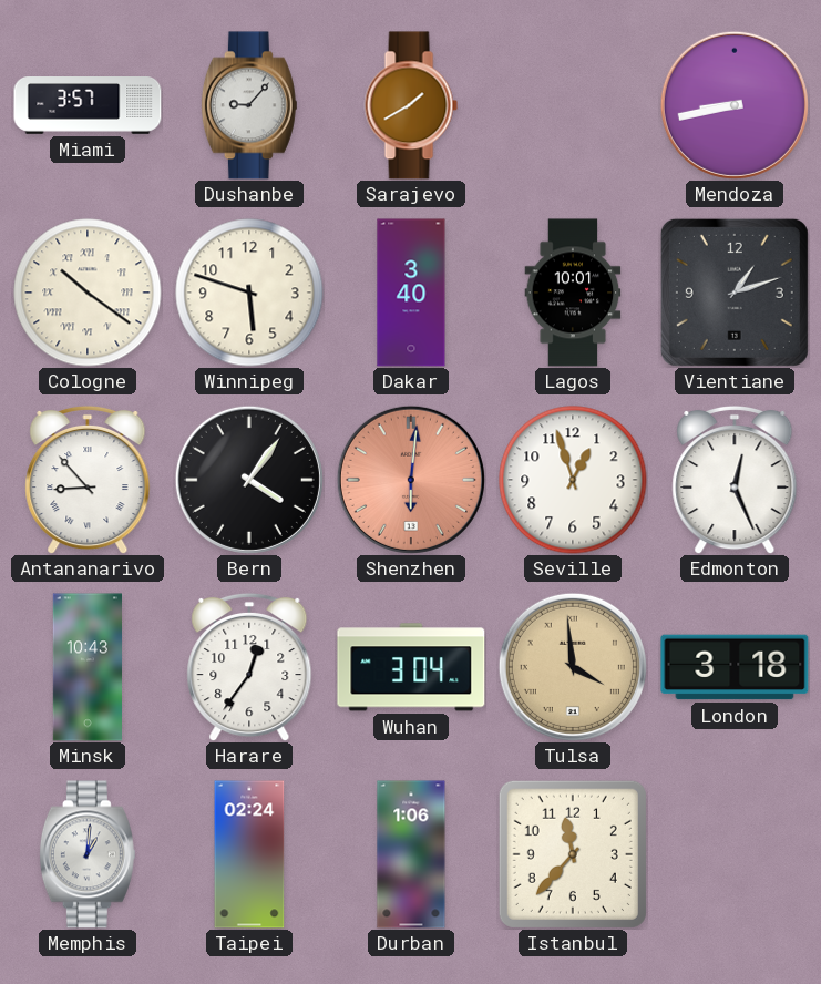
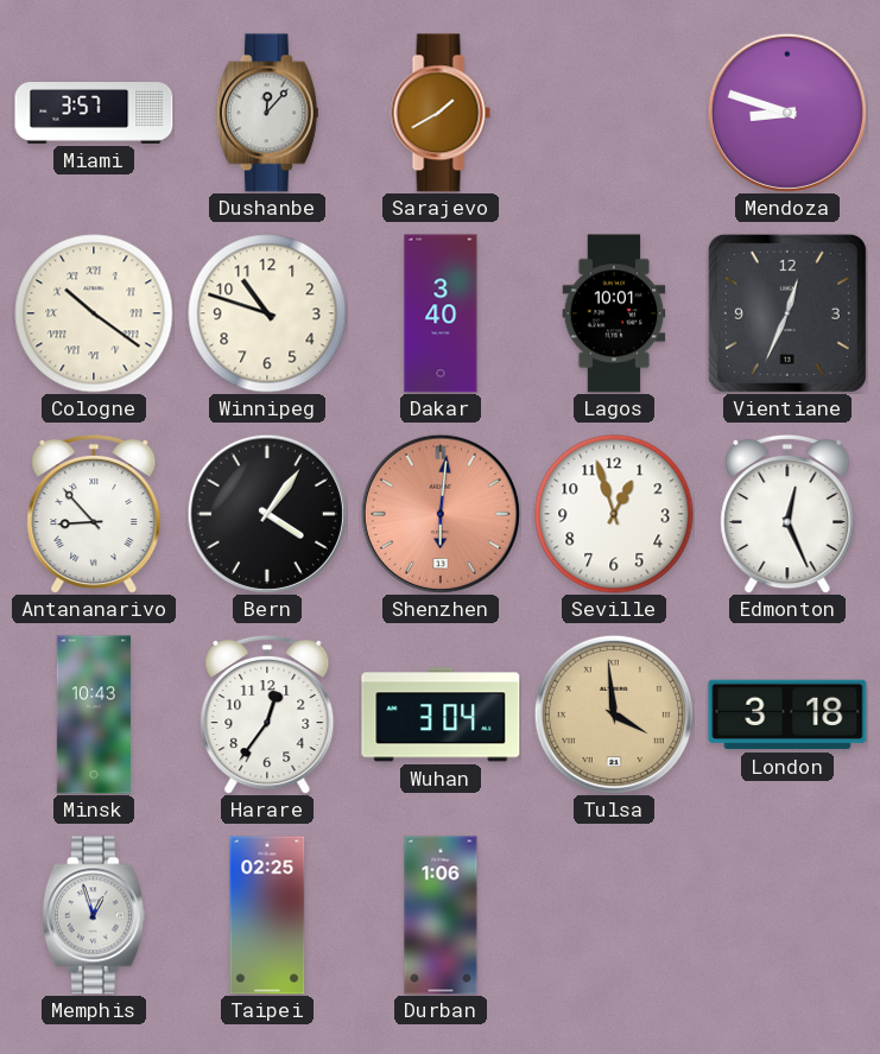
Dushanbe: 9:07 -> 12:07
Mendoza: 8:43 -> 8:48
Winnipeg: 5:48 -> 10:48
Vientiane: 1:12 -> 12:34
Memphis: 1:01 -> 12:57
Taipei: 02:24 -> 02:25
Istanbul: 11:37 -> none
